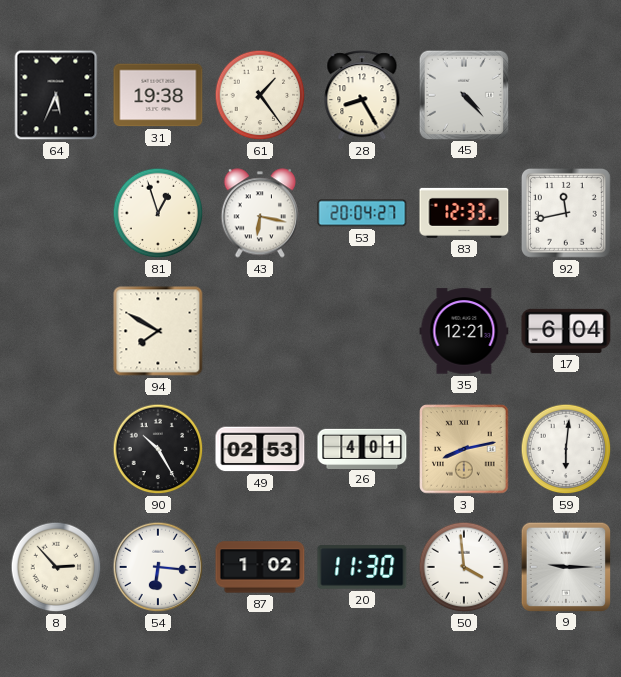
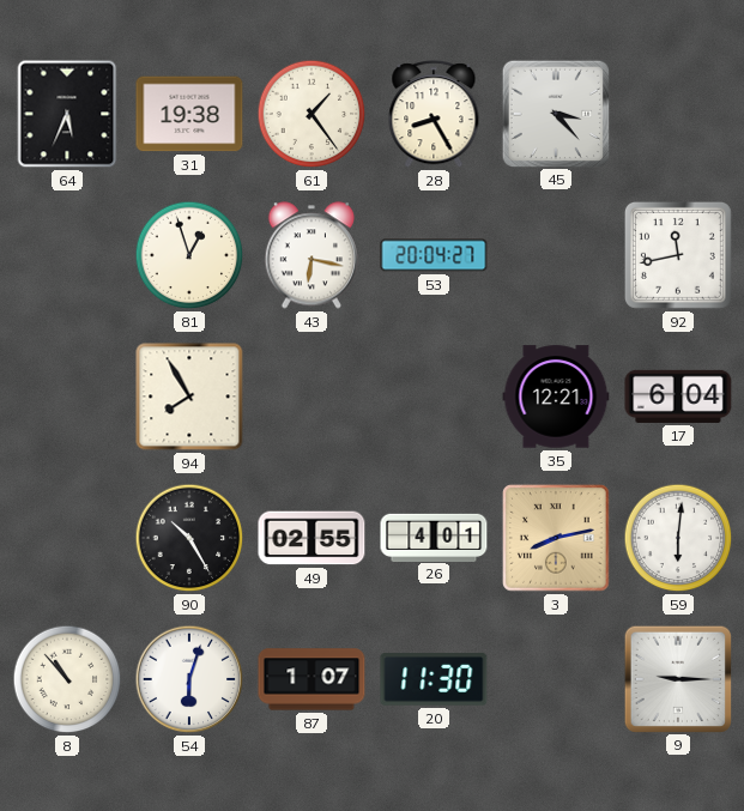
45: 4:23 -> 3:23
83: 12:33 -> none
94: 7:50 -> 7:55
49: 02:53 -> 02:55
8: 2:53 -> 10:53
54: 6:16 -> 6:03
87: 1:02 -> 1:07
50: 3:59 -> none
